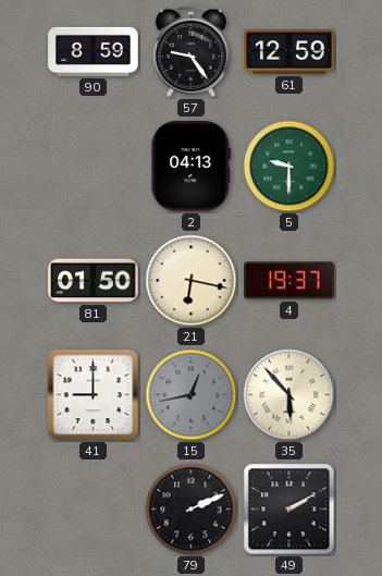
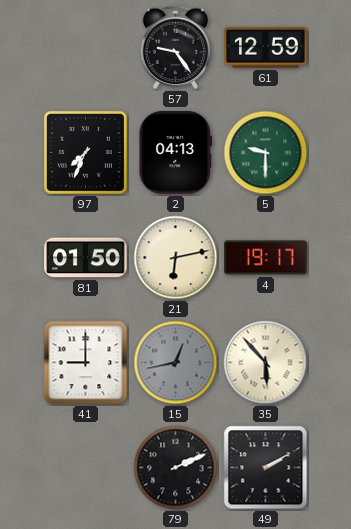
90: 8:59 -> none
97: none -> 7:34
21: 6:17 -> 6:13
4: 19:37 -> 19:17
